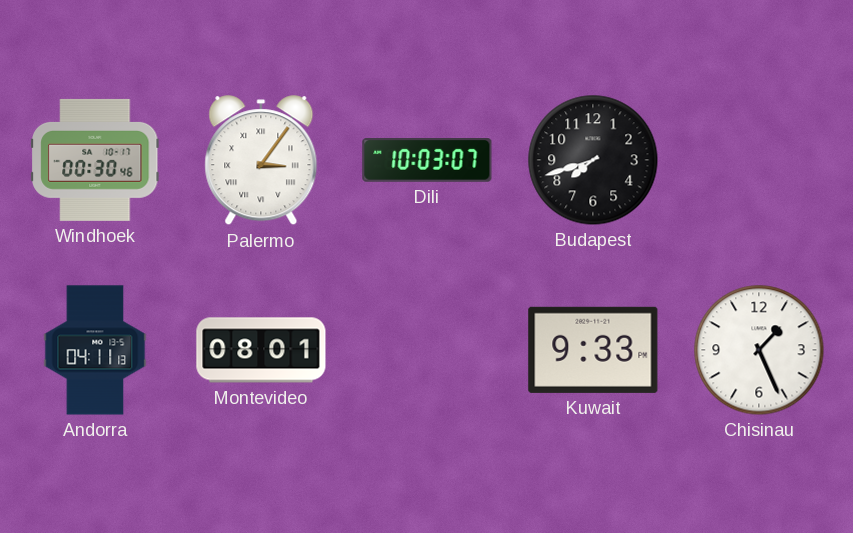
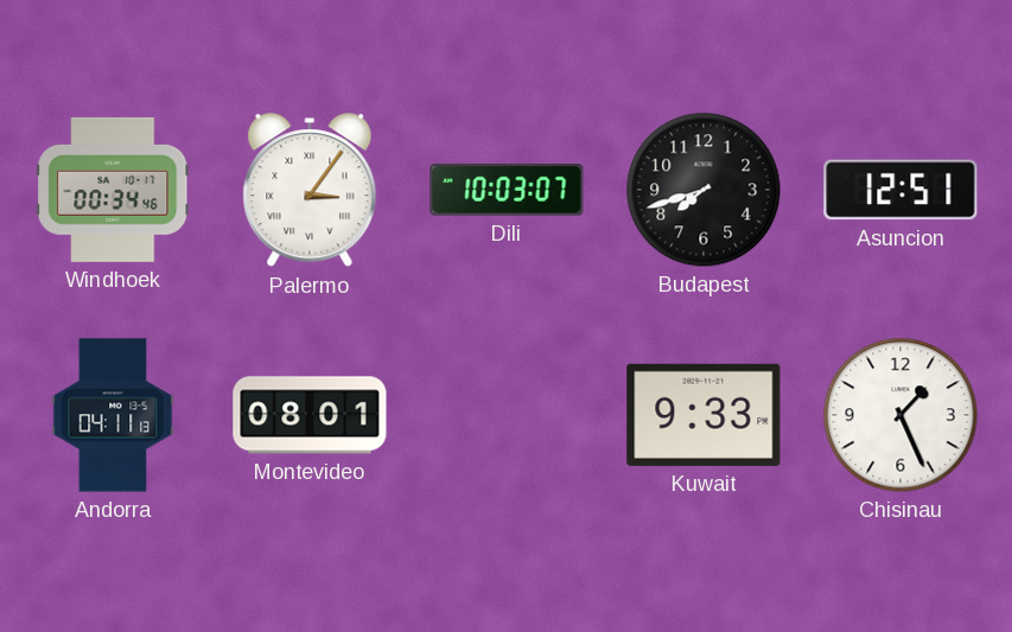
Windhoek: 00:30 -> 00:34
Asuncion: none -> 12:51
